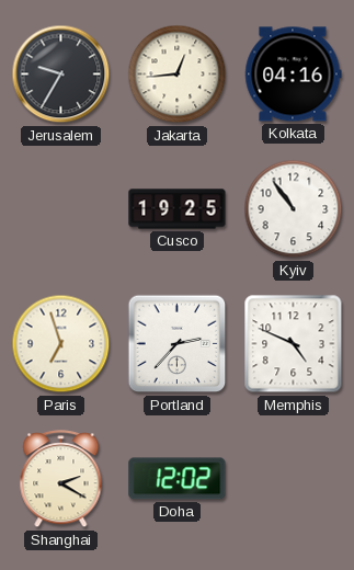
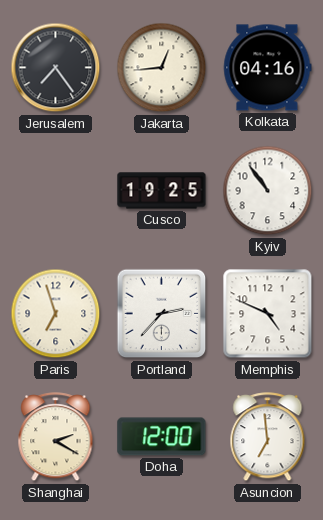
Jerusalem: 9:35 -> 7:24
Doha: 12:02 -> 12:00
Asuncion: none -> 6:59
